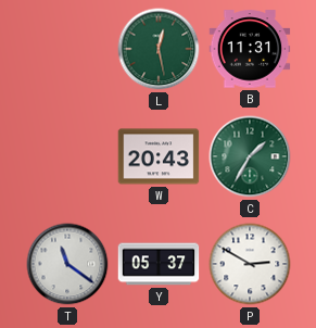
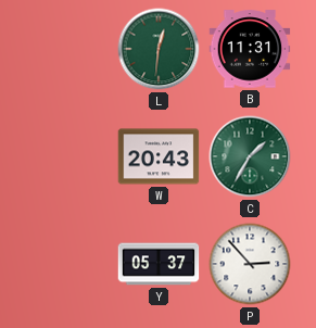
L: 12:28 -> 12:31
T: 11:21 -> none
P: 2:50 -> 2:53
